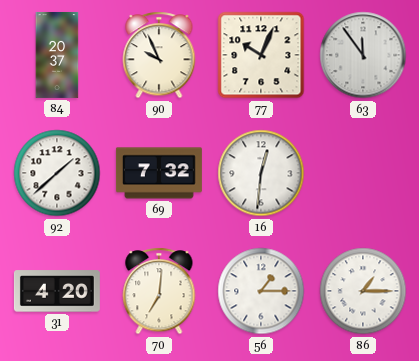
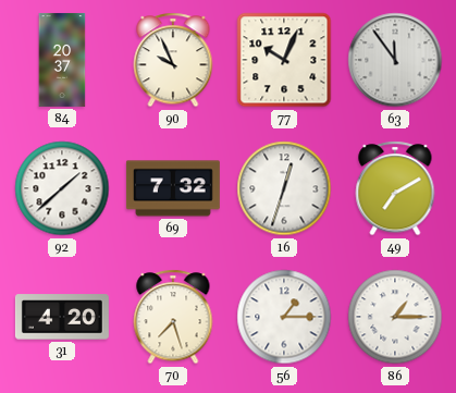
16: 12:31 -> 12:33
49: none -> 7:10
70: 7:01 -> 7:27
